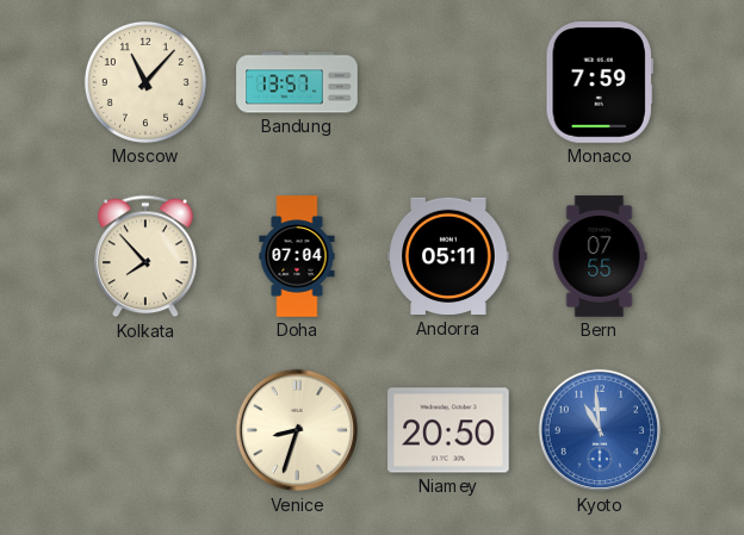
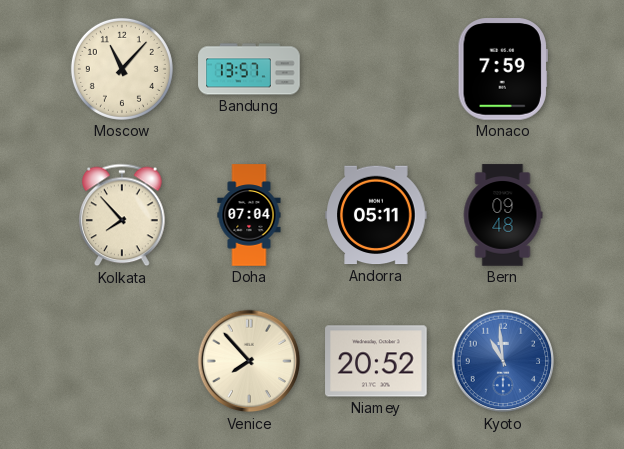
Bern: 07:55 -> 09:48
Venice: 8:33 -> 7:53
Niamey: 20:50 -> 20:52
